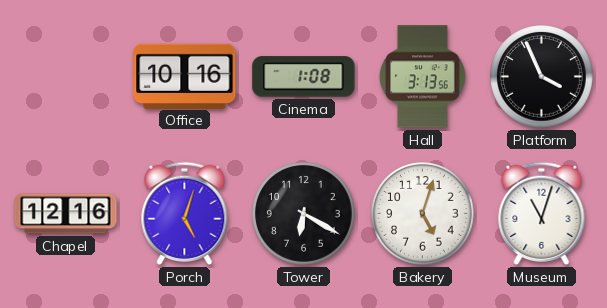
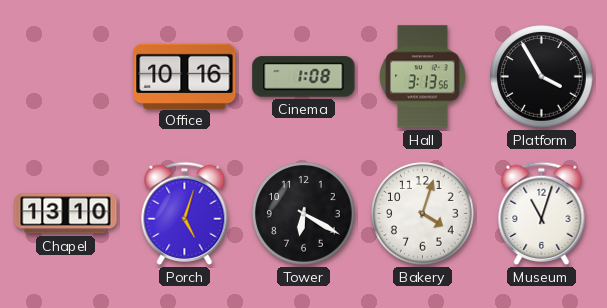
Platform: 3:56 -> 3:55
Chapel: 12:16 -> 13:10
Bakery: 5:03 -> 4:03
